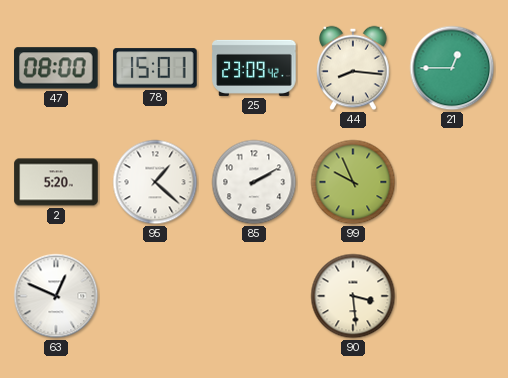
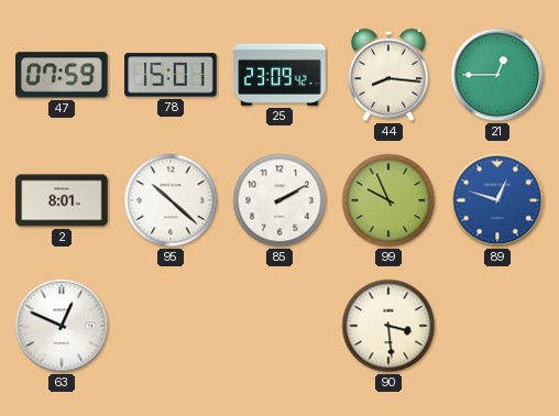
47: 08:00 -> 07:59
2: 5:20 -> 8:01
95: 1:22 -> 10:22
89: none -> 12:48
